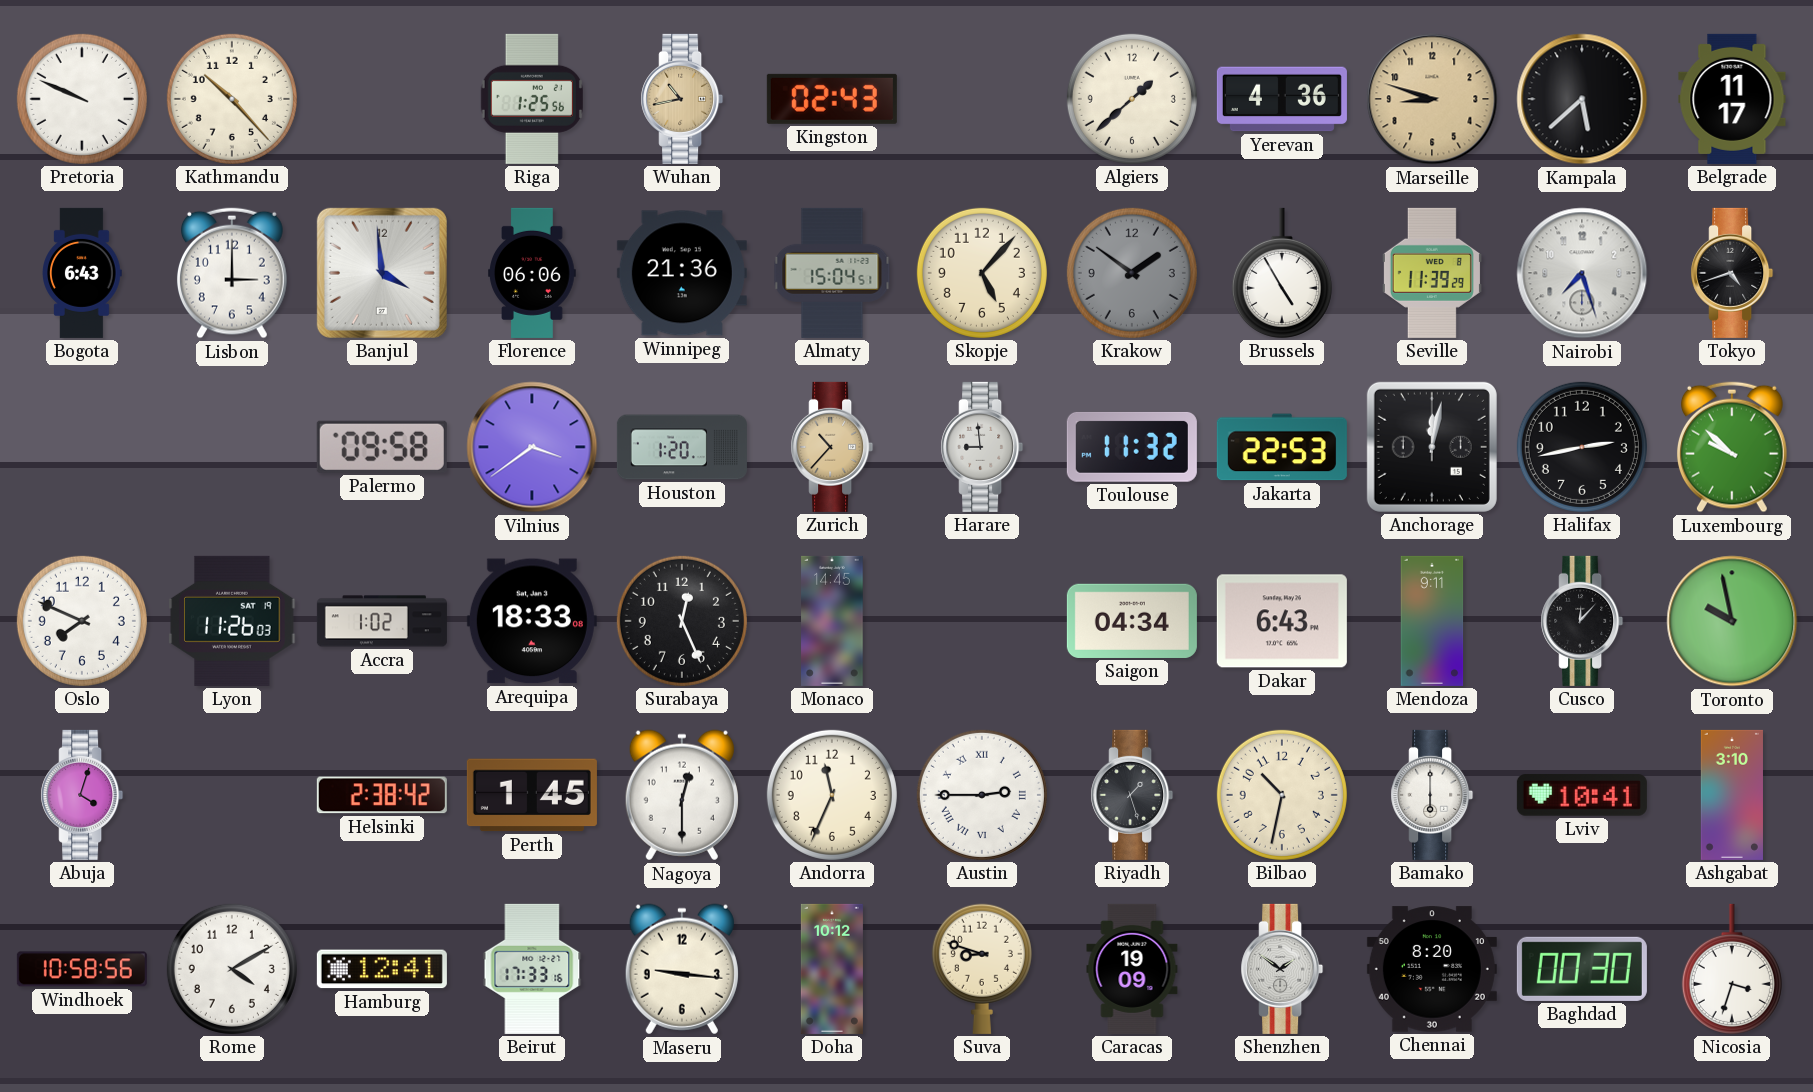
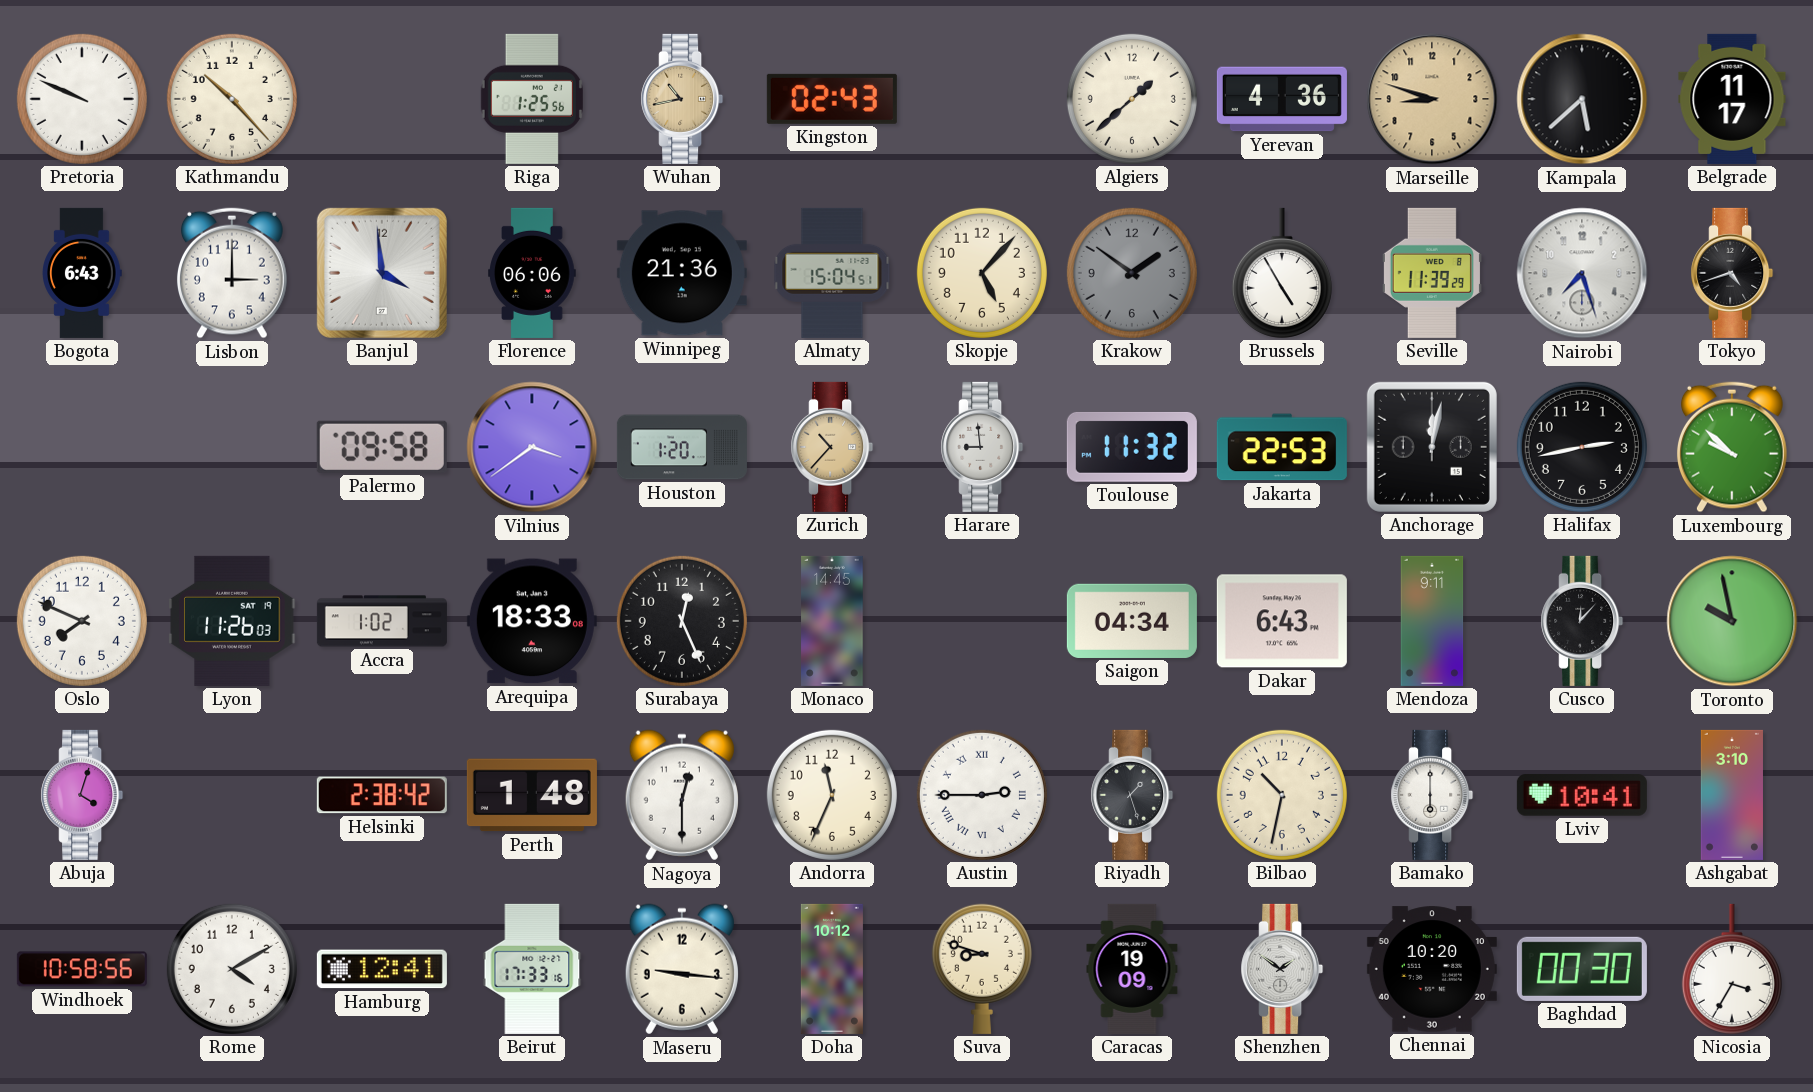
Perth: 1:45 -> 1:48
Chennai: 8:20 -> 10:20
Nicosia: 3:33 -> 3:35
